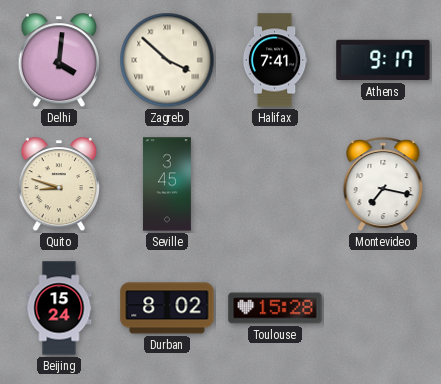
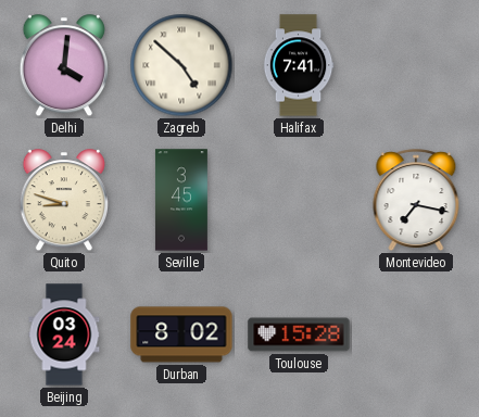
Zagreb: 3:52 -> 4:52
Athens: 9:17 -> none
Beijing: 15:24 -> 03:24
